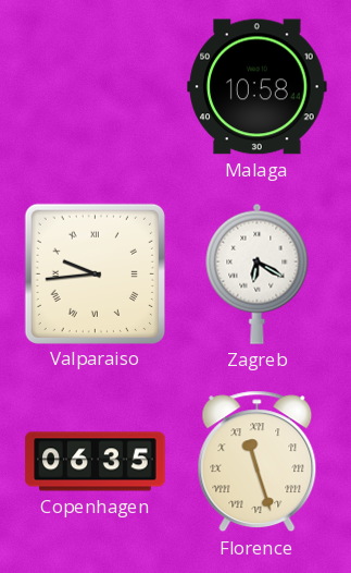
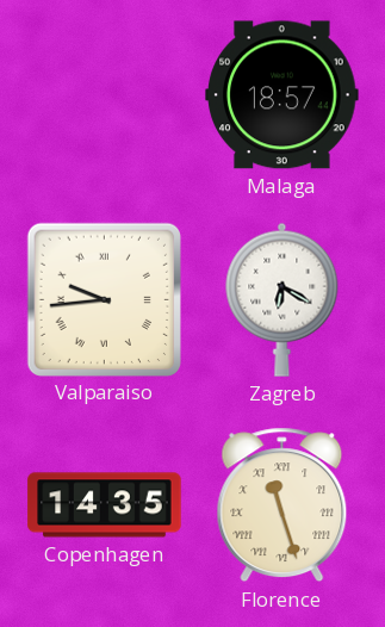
Malaga: 10:58 -> 18:57
Copenhagen: 06:35 -> 14:35
